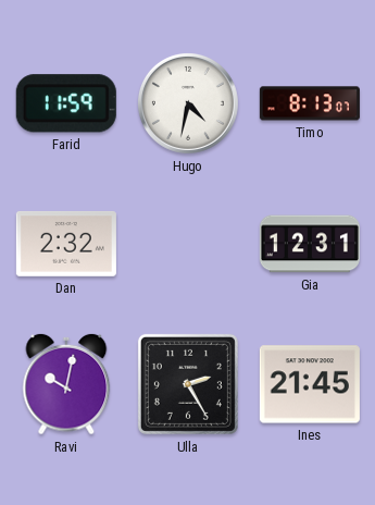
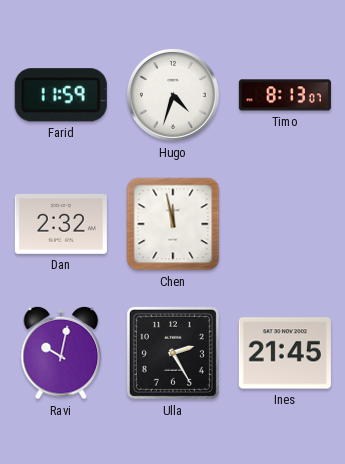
Hugo: 4:32 -> 4:33
Chen: none -> 11:58
Gia: 12:31 -> none
